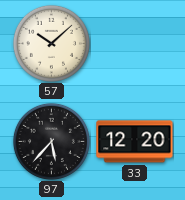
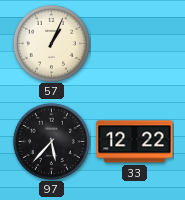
57: 10:08 -> 1:04
33: 12:20 -> 12:22
